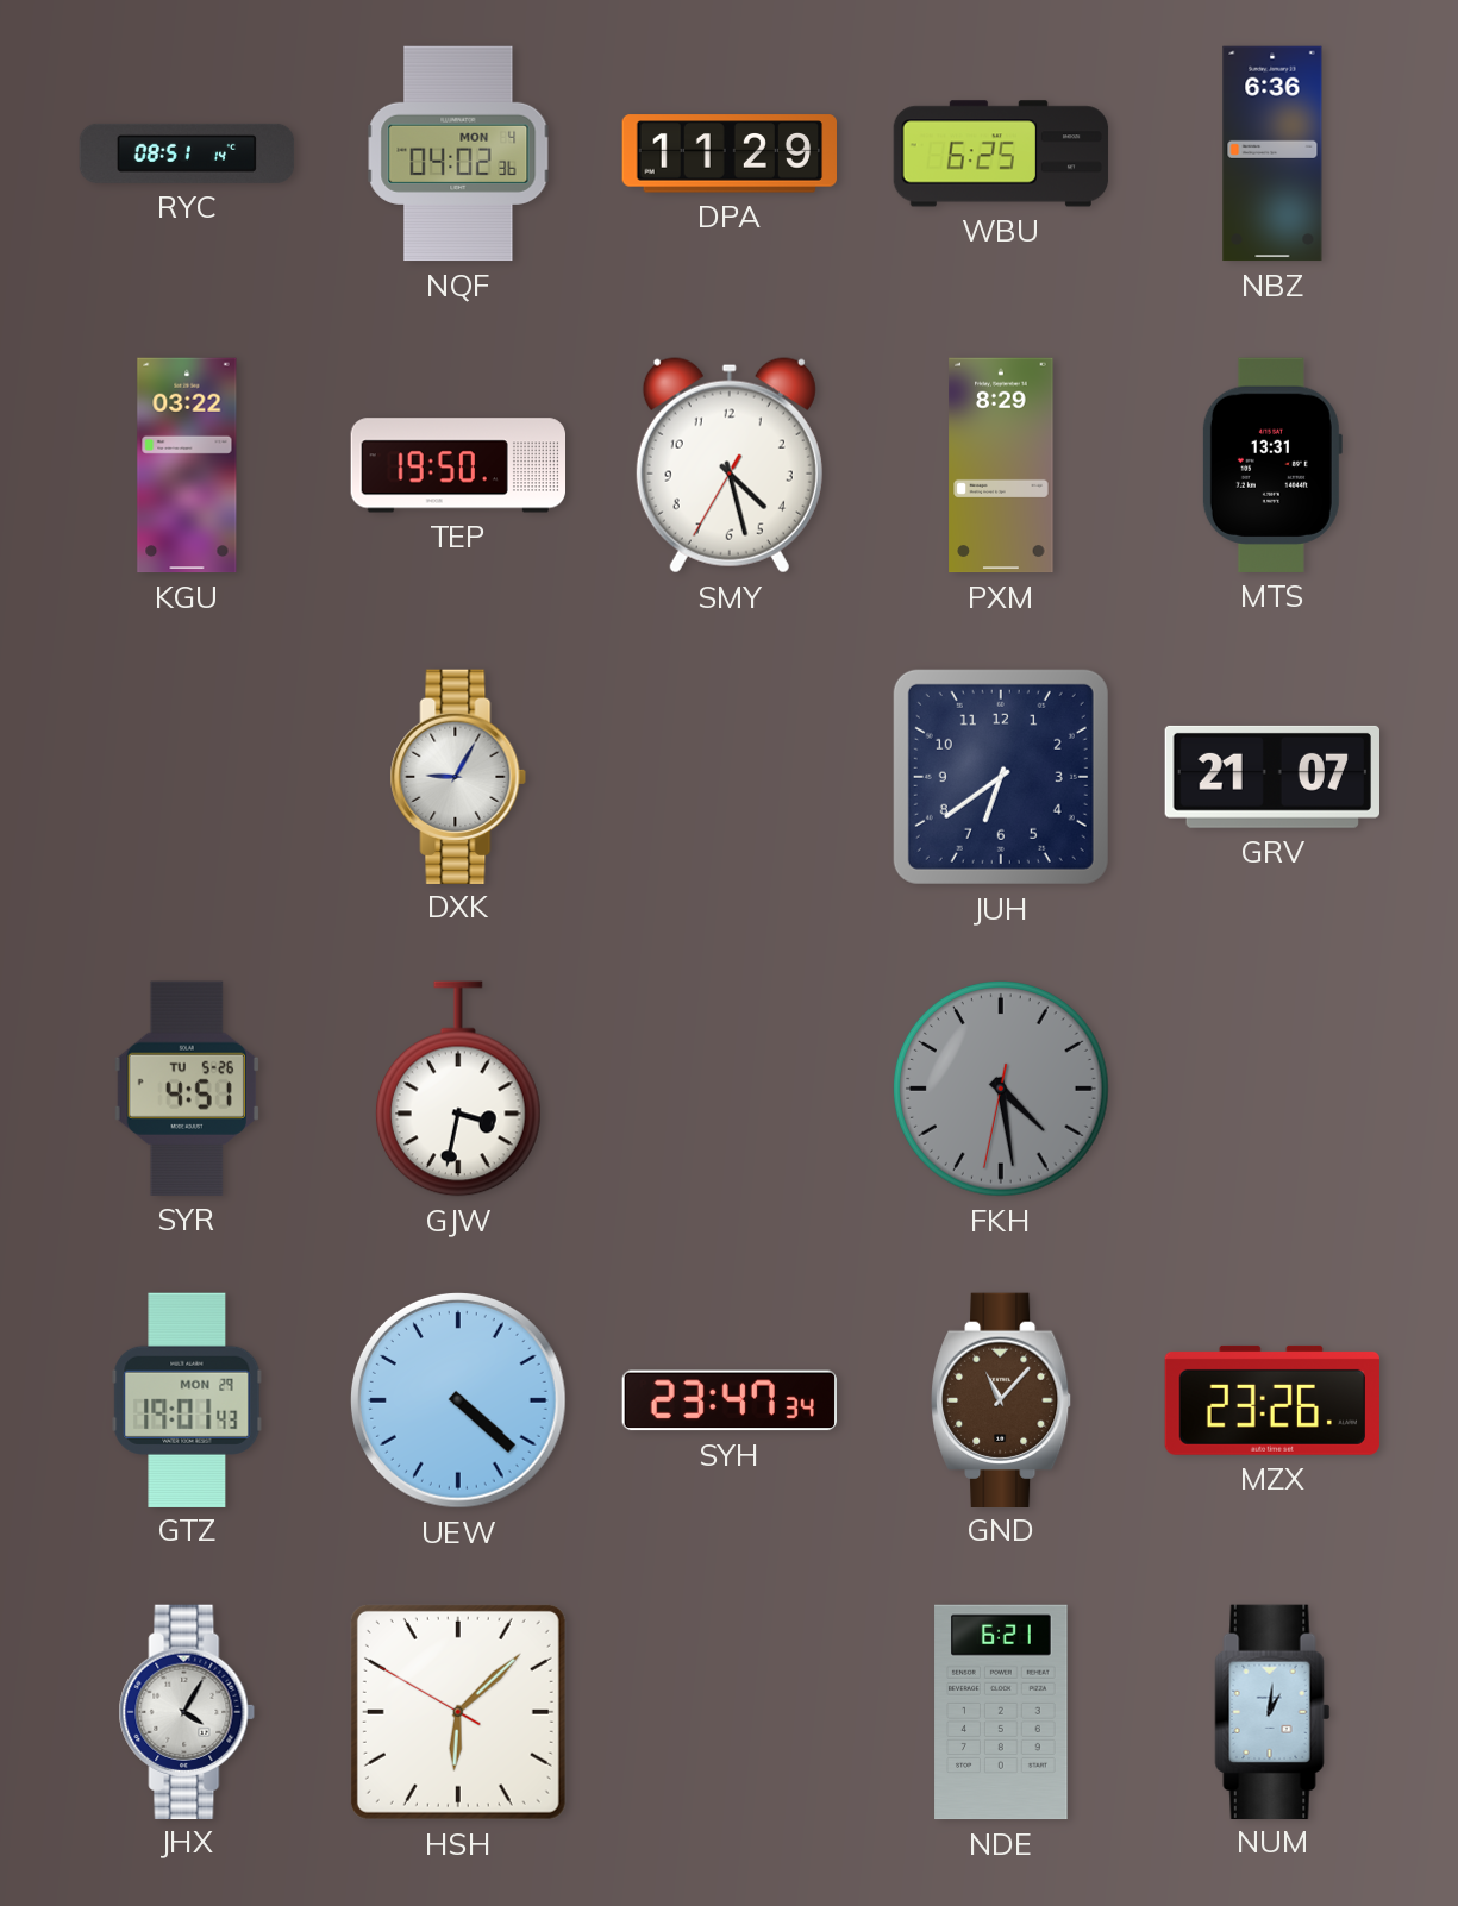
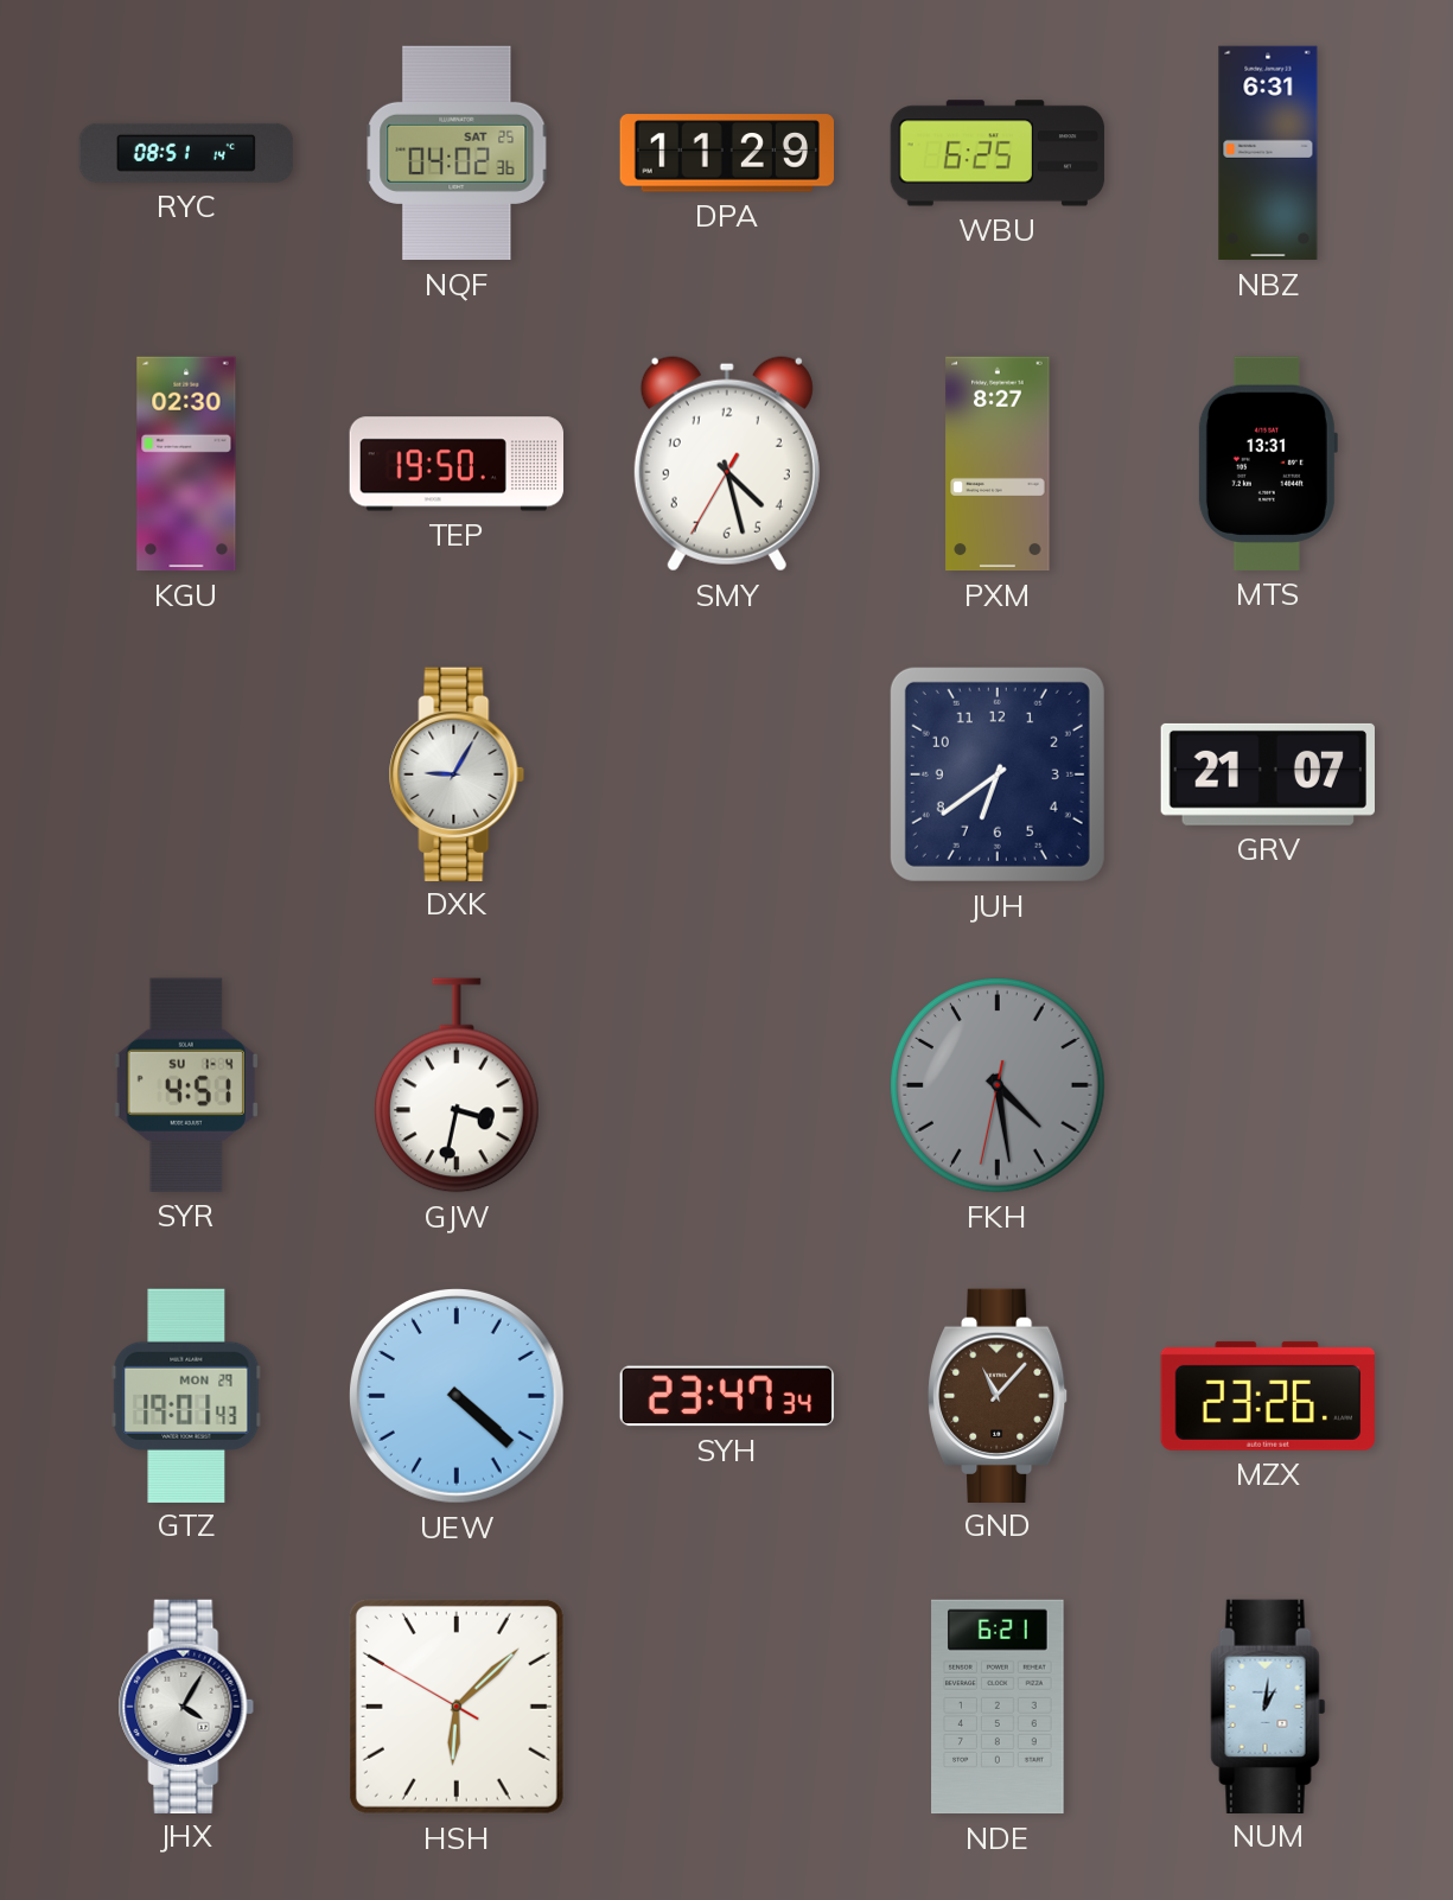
NQF date: MON 4 -> SAT 25
NBZ: 6:36 -> 6:31
KGU: 03:22 -> 02:30
PXM: 8:29 -> 8:27
SYR date: TU 5-26 -> SU 1-4
